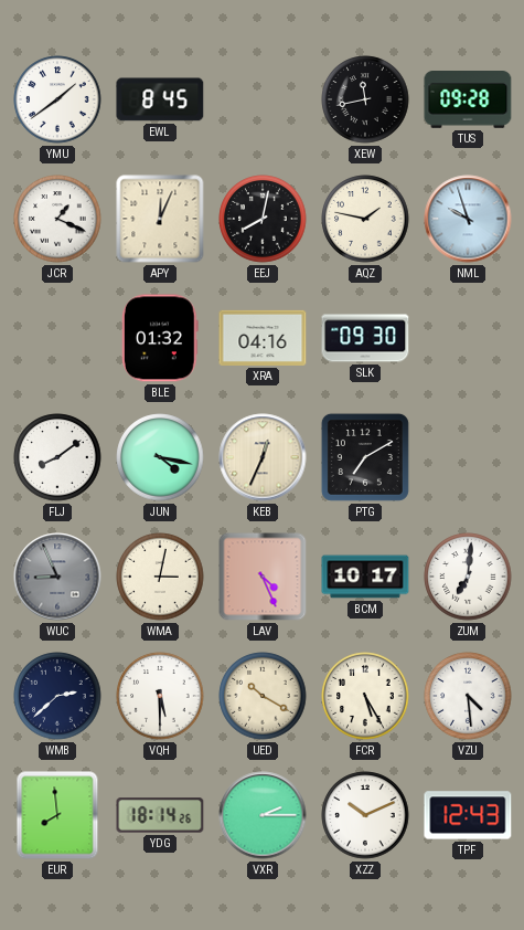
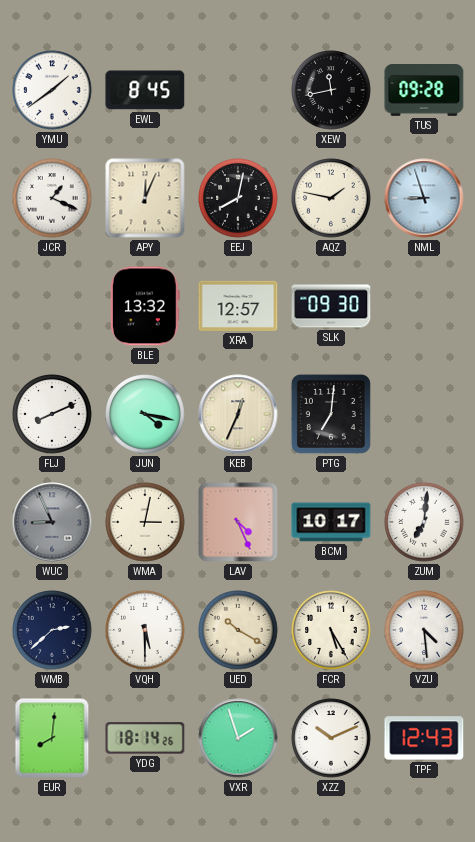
NML: 9:57 -> 8:57
BLE: 01:32 -> 13:32
XRA: 04:16 -> 12:57
FLJ: 8:09 -> 8:11
PTG: 7:10 -> 7:01
EUR: 7:59 -> 8:01
VXR: 2:15 -> 1:57
